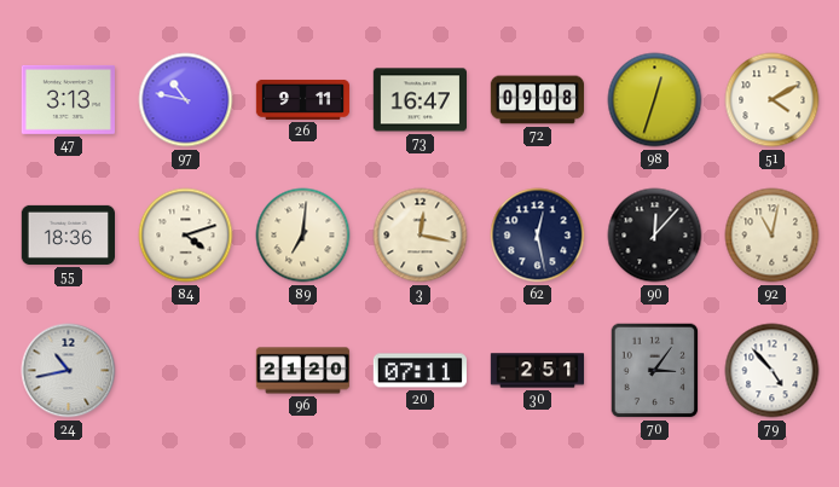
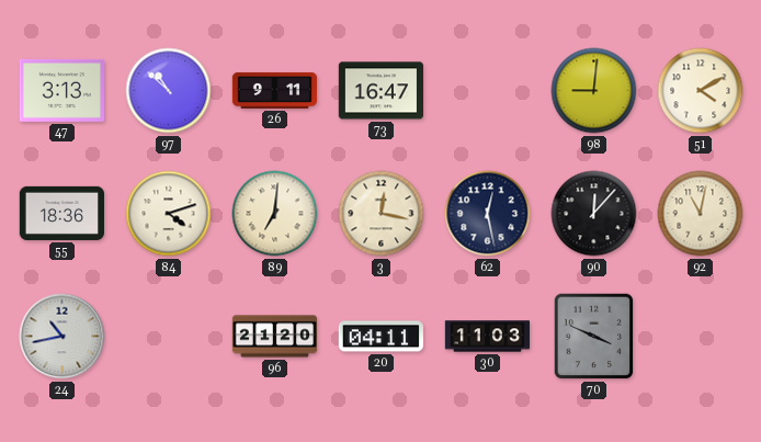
97: 10:47 -> 10:52
72: 09:08 -> none
98: 12:33 -> 9:01
20: 07:11 -> 04:11
30: 2:51 -> 11:03
70: 3:06 -> 3:49
79: 4:53 -> none
